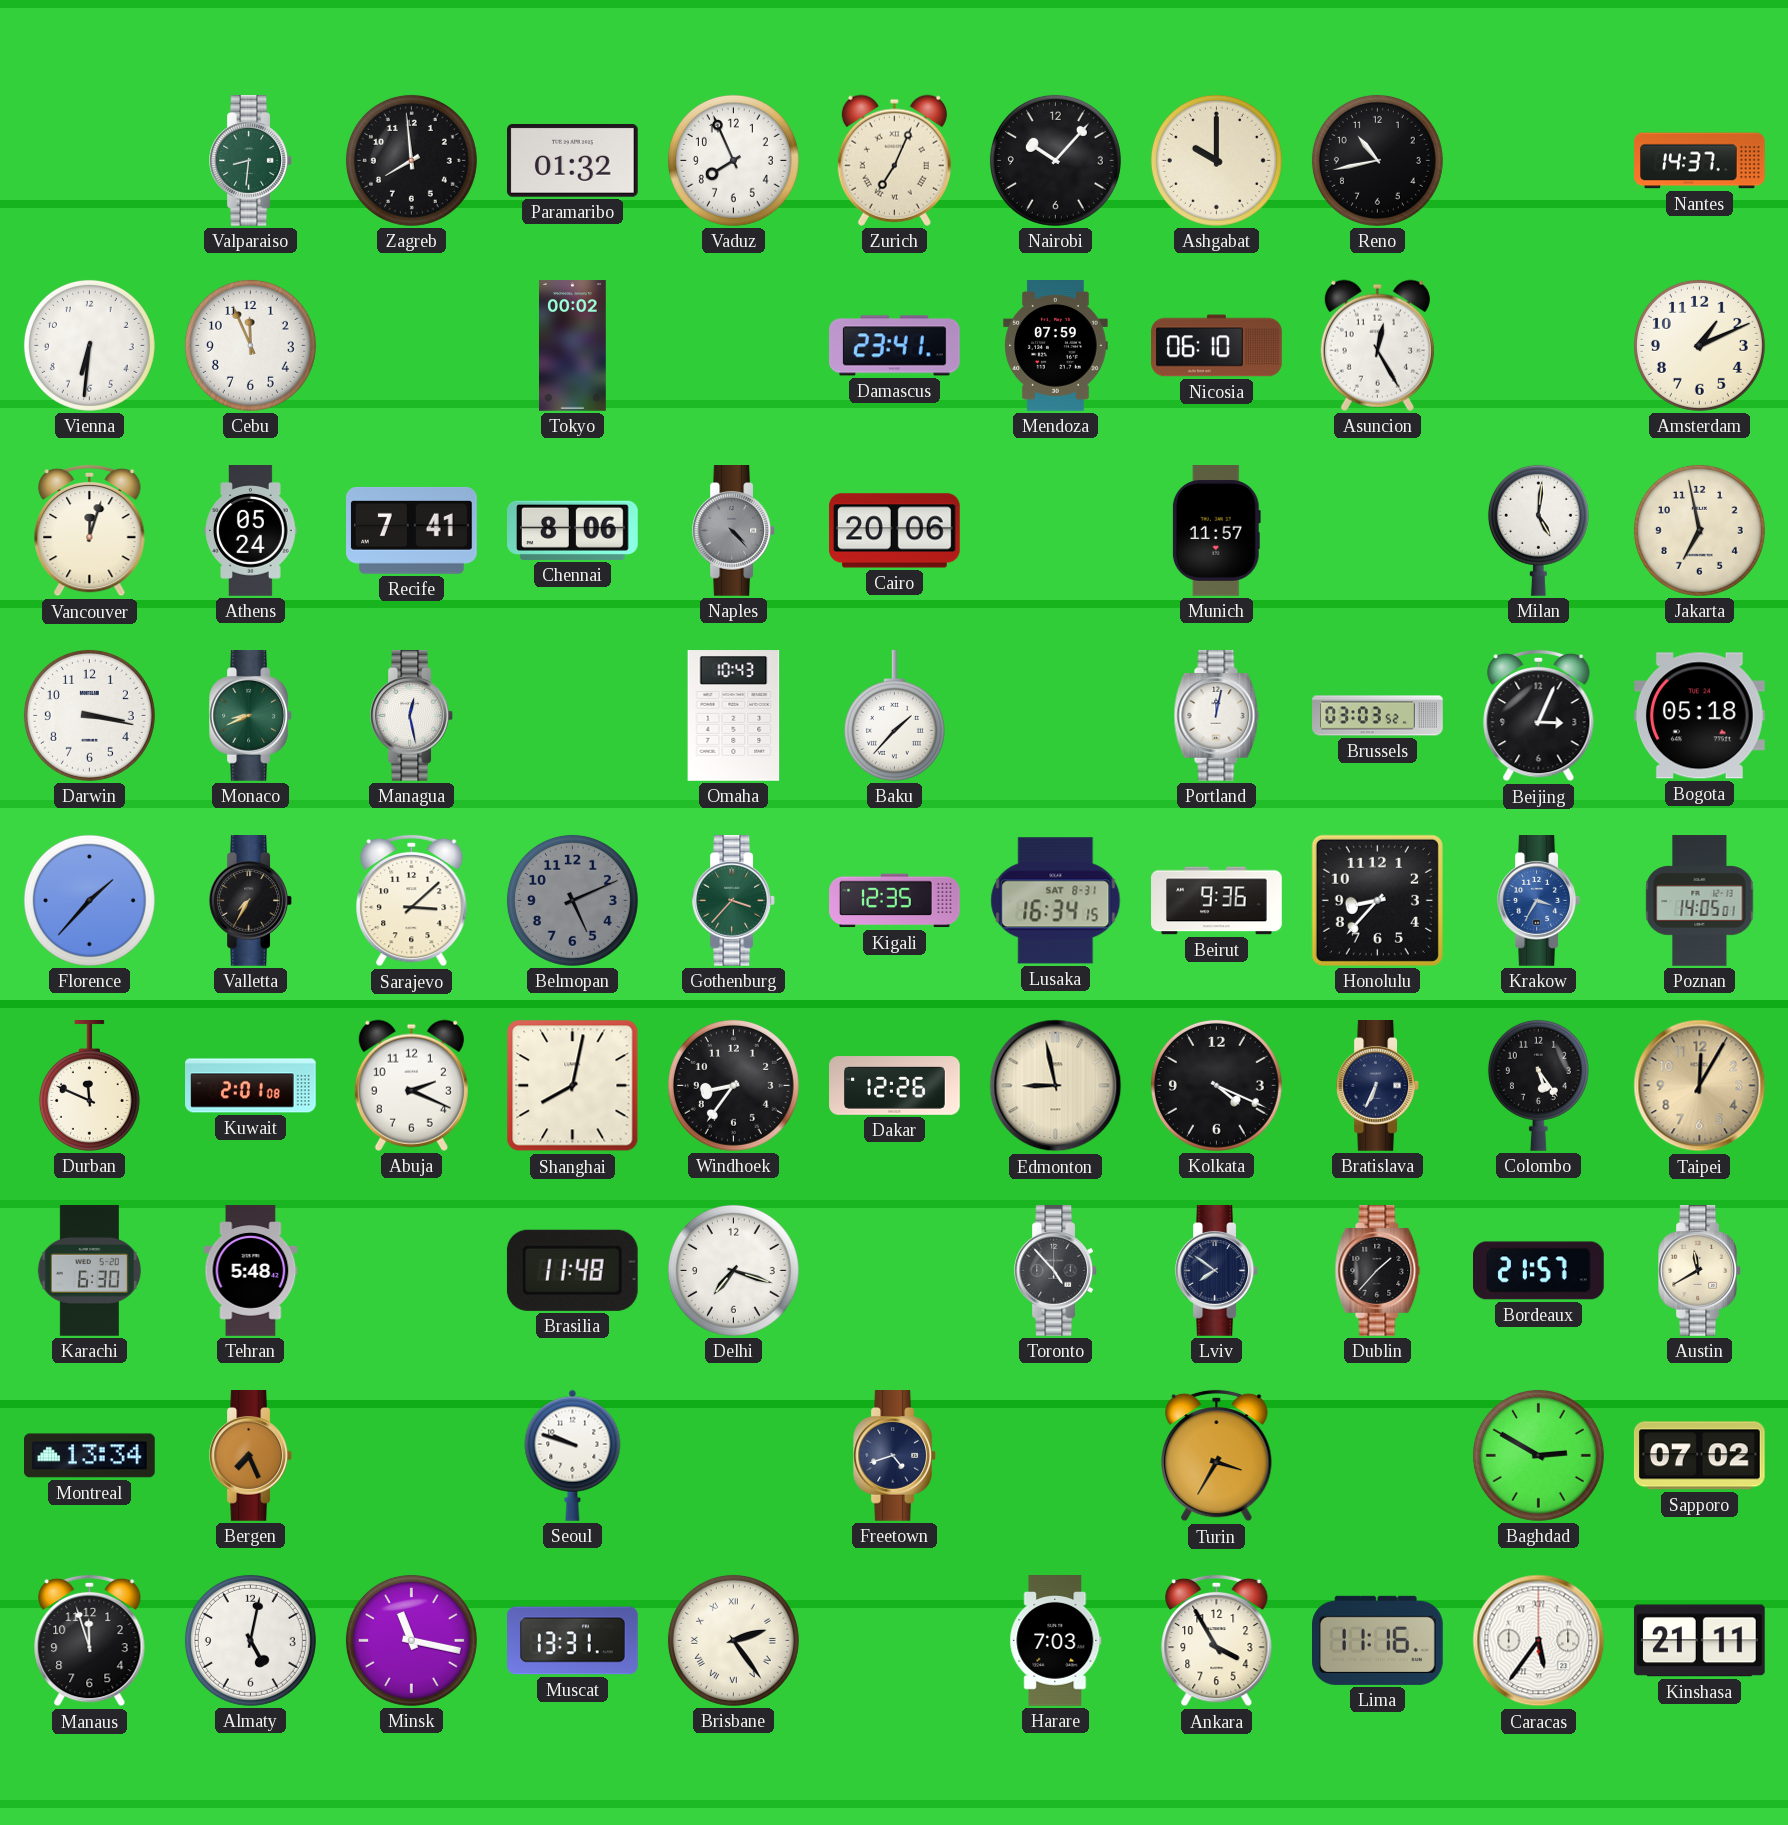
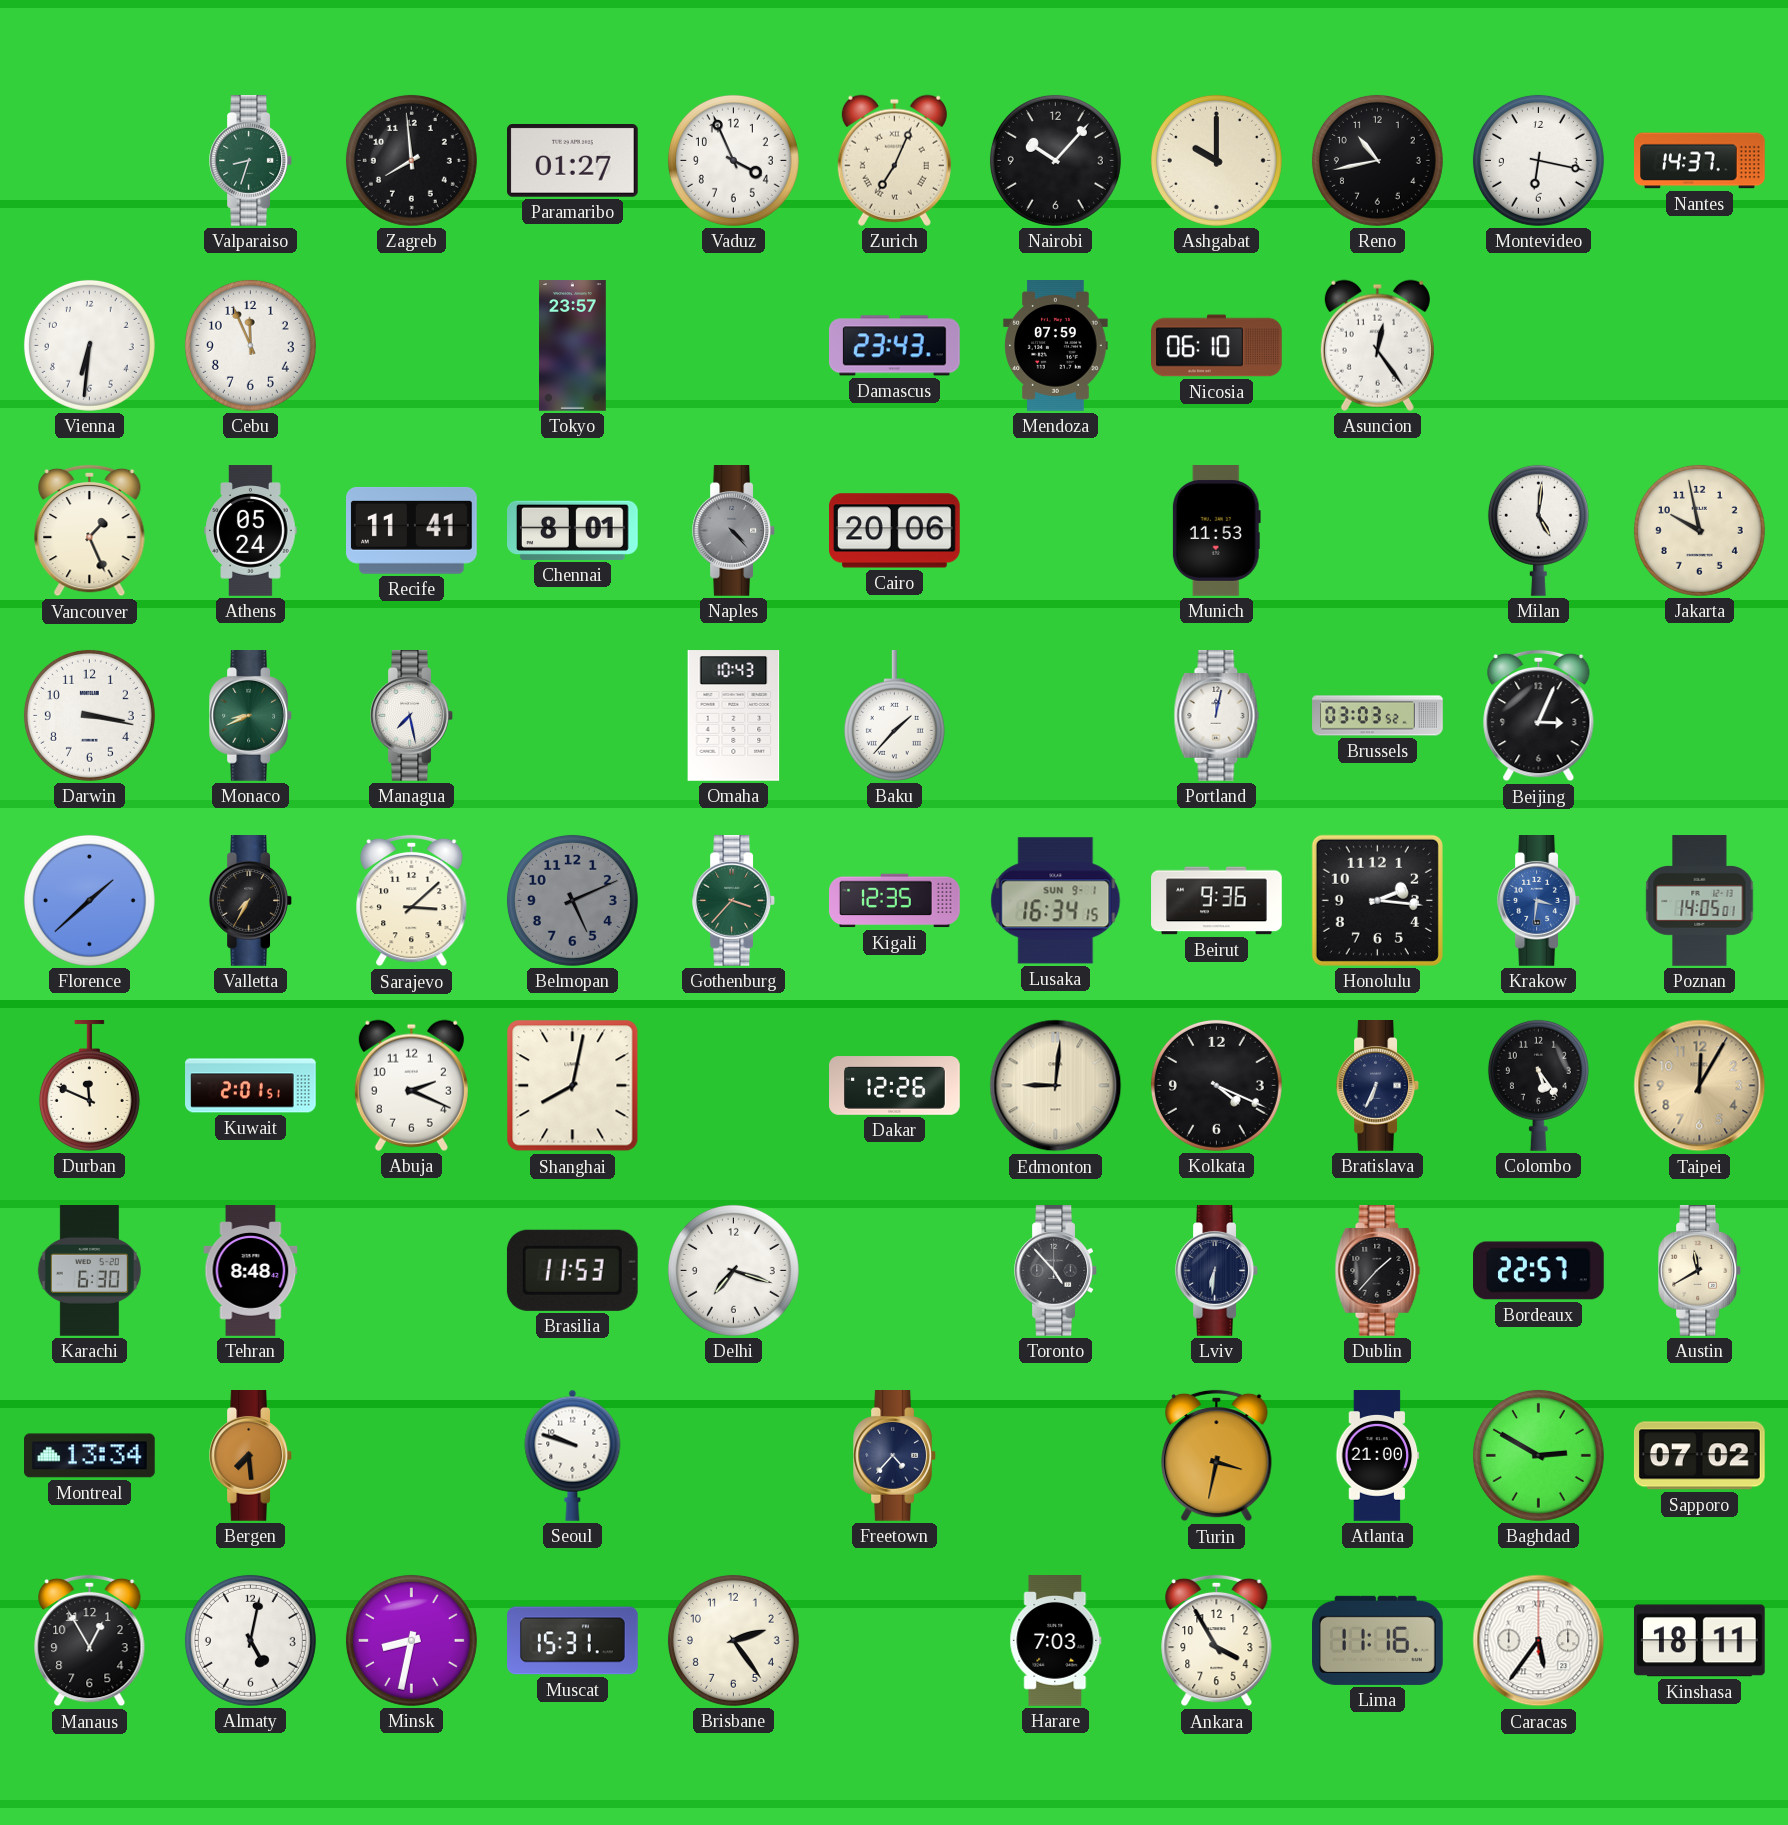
Valparaiso: 8:31 -> 8:33
Paramaribo: 01:32 -> 01:27
Vaduz: 7:56 -> 3:56
Montevideo: none -> 6:17
Tokyo: 00:02 -> 23:57
Damascus: 23:41 -> 23:43
Asuncion: 12:25 -> 12:24
Amsterdam: 1:11 -> none
Vancouver: 12:03 -> 1:26
Recife: 7:41 -> 11:41
Chennai: 8:06 -> 8:01
Munich: 11:57 -> 11:53
Jakarta: 6:58 -> 9:58
Managua: 12:28 -> 7:28
Bogota: 05:18 -> none
Florence: 1:37 -> 1:38
Lusaka date: SAT 8-31 -> SUN 9-1
Honolulu: 8:37 -> 2:16
Krakow: 3:35 -> 3:31
Kuwait: 2:01:08 -> 2:01:51
Windhoek: 8:36 -> none
Edmonton: 8:58 -> 9:01
Tehran: 5:48 -> 8:48
Brasilia: 11:48 -> 11:53
Lviv: 7:51 -> 6:31
Bordeaux: 21:57 -> 22:57
Bergen: 7:26 -> 7:29
Freetown: 4:42 -> 4:37
Turin: 3:35 -> 3:32
Atlanta: none -> 21:00
Manaus: 11:57 -> 12:55
Minsk: 11:17 -> 8:32
Muscat: 13:31 -> 15:31
Brisbane numerals: Roman -> Arabic
Kinshasa: 21:11 -> 18:11
